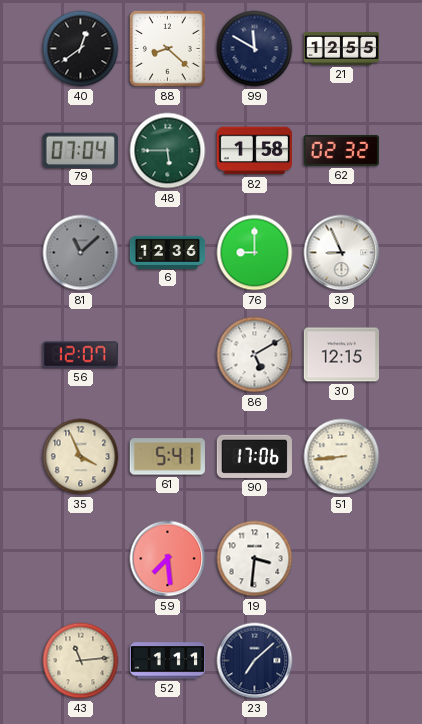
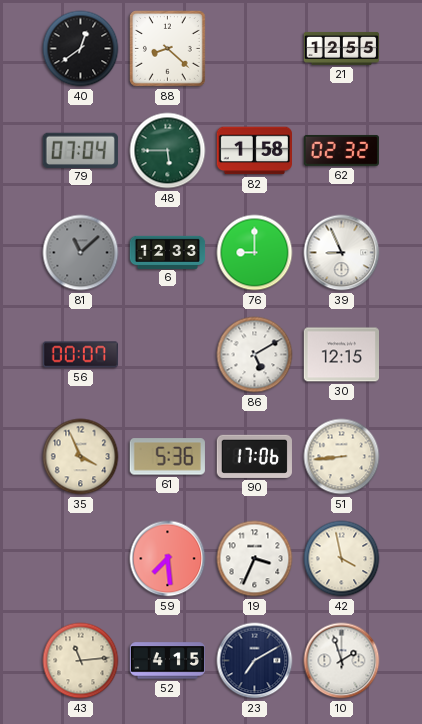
99: 11:50 -> none
6: 12:36 -> 12:33
56: 12:07 -> 00:07
61: 5:41 -> 5:36
19: 3:31 -> 3:34
42: none -> 3:58
52: 1:11 -> 4:15
23: 7:08 -> 7:10
10: none -> 1:57
